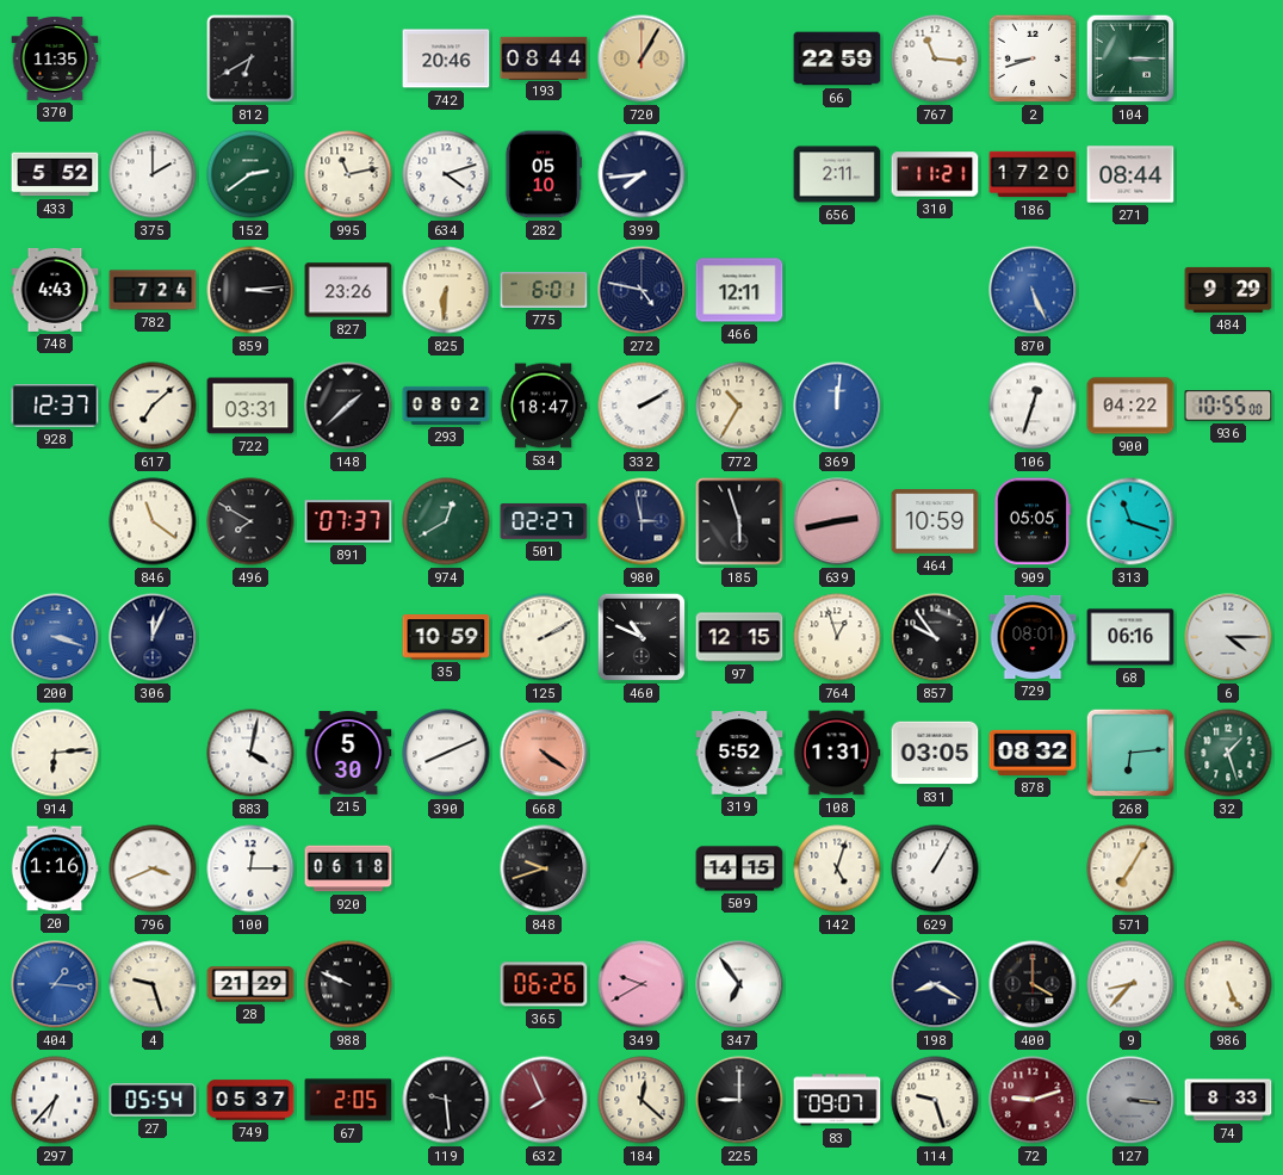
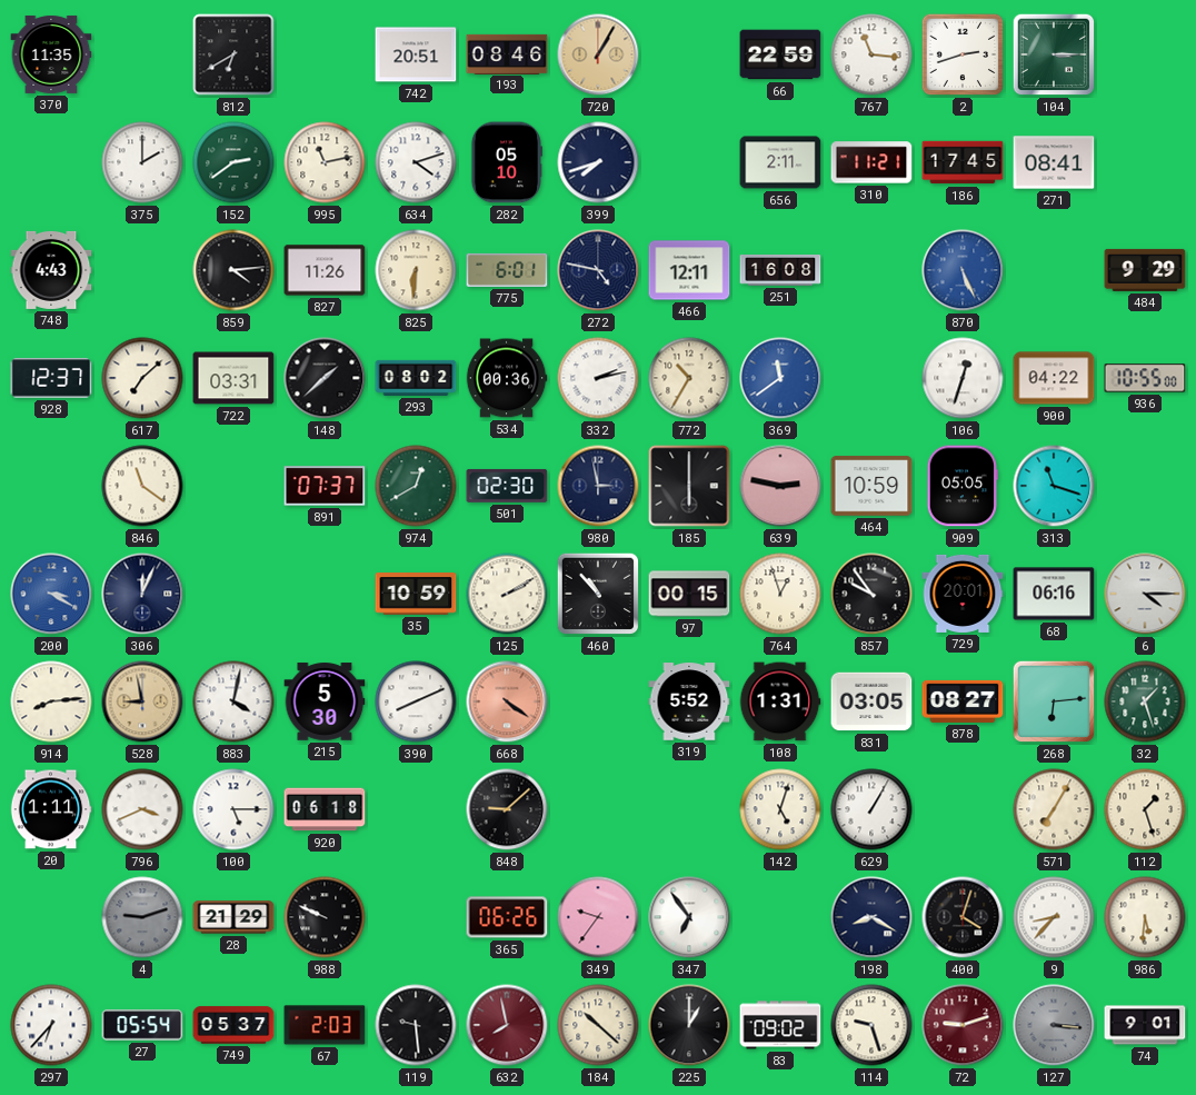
742: 20:46 -> 20:51
193: 08:44 -> 08:46
2: 8:42 -> 2:42
433: 5:52 -> none
399: 7:44 -> 7:42
186: 17:20 -> 17:45
271: 08:44 -> 08:41
782: 7:24 -> none
859: 3:14 -> 4:14
827: 23:26 -> 11:26
251: none -> 16:08
534: 18:47 -> 00:36
332: 2:10 -> 2:13
369: 12:01 -> 11:39
496: 7:50 -> none
501: 02:27 -> 02:30
185: 5:57 -> 6:00
639: 2:43 -> 2:47
200: 3:18 -> 3:20
460: 10:49 -> 10:53
97: 12:15 -> 00:15
729: 08:01 -> 20:01
914: 6:14 -> 8:14
528: none -> 8:58
878: 08:32 -> 08:27
20: 1:16 -> 1:11
100: 12:15 -> 5:15
848: 9:42 -> 9:08
509: 14:15 -> none
112: none -> 1:27
404: 1:16 -> none
4: 9:27 -> 9:12
4 dial: cream -> grey
349: 9:40 -> 9:36
400: 4:00 -> 4:03
986: 5:26 -> 5:31
67: 2:05 -> 2:03
632: 7:56 -> 7:58
184: 12:22 -> 10:22
225: 9:00 -> 1:00
83: 09:07 -> 09:02
74: 8:33 -> 9:01
